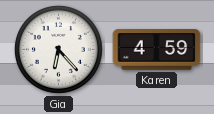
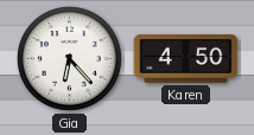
Karen: 4:59 -> 4:50
